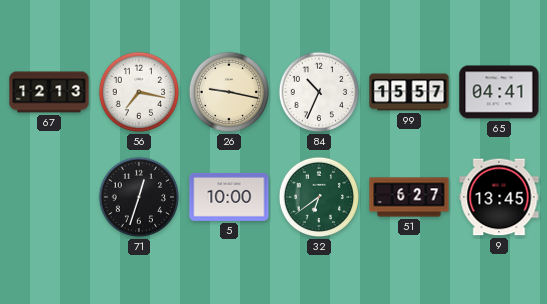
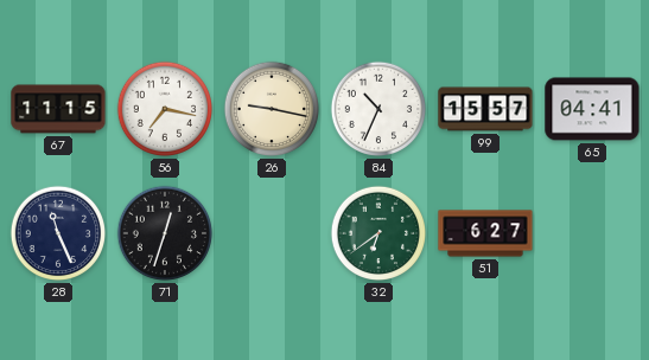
67: 12:13 -> 11:15
28: none -> 11:26
5: 10:00 -> none
9: 13:45 -> none
